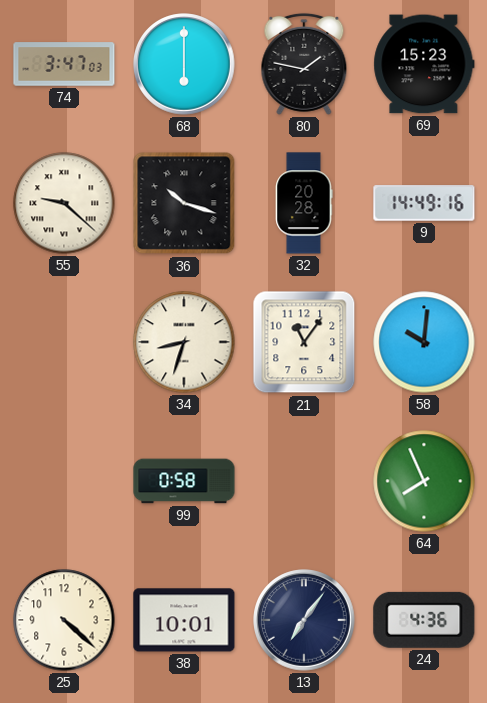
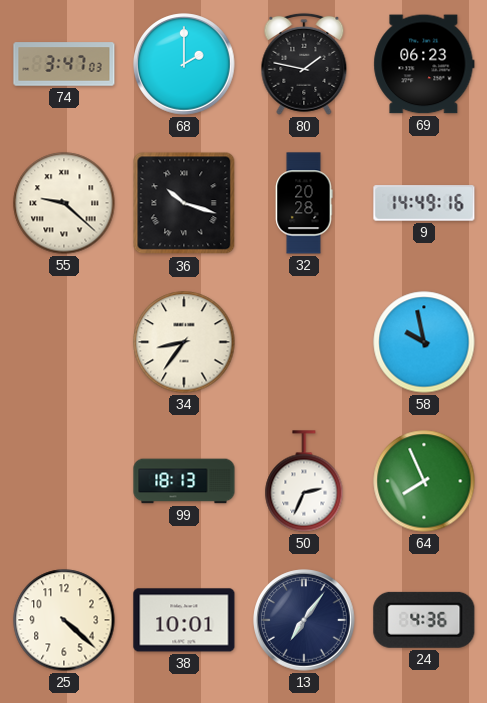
68: 6:00 -> 2:00
69: 15:23 -> 06:23
34: 8:33 -> 8:36
21: 11:06 -> none
58: 10:01 -> 9:58
99: 0:58 -> 18:13
50: none -> 2:34
